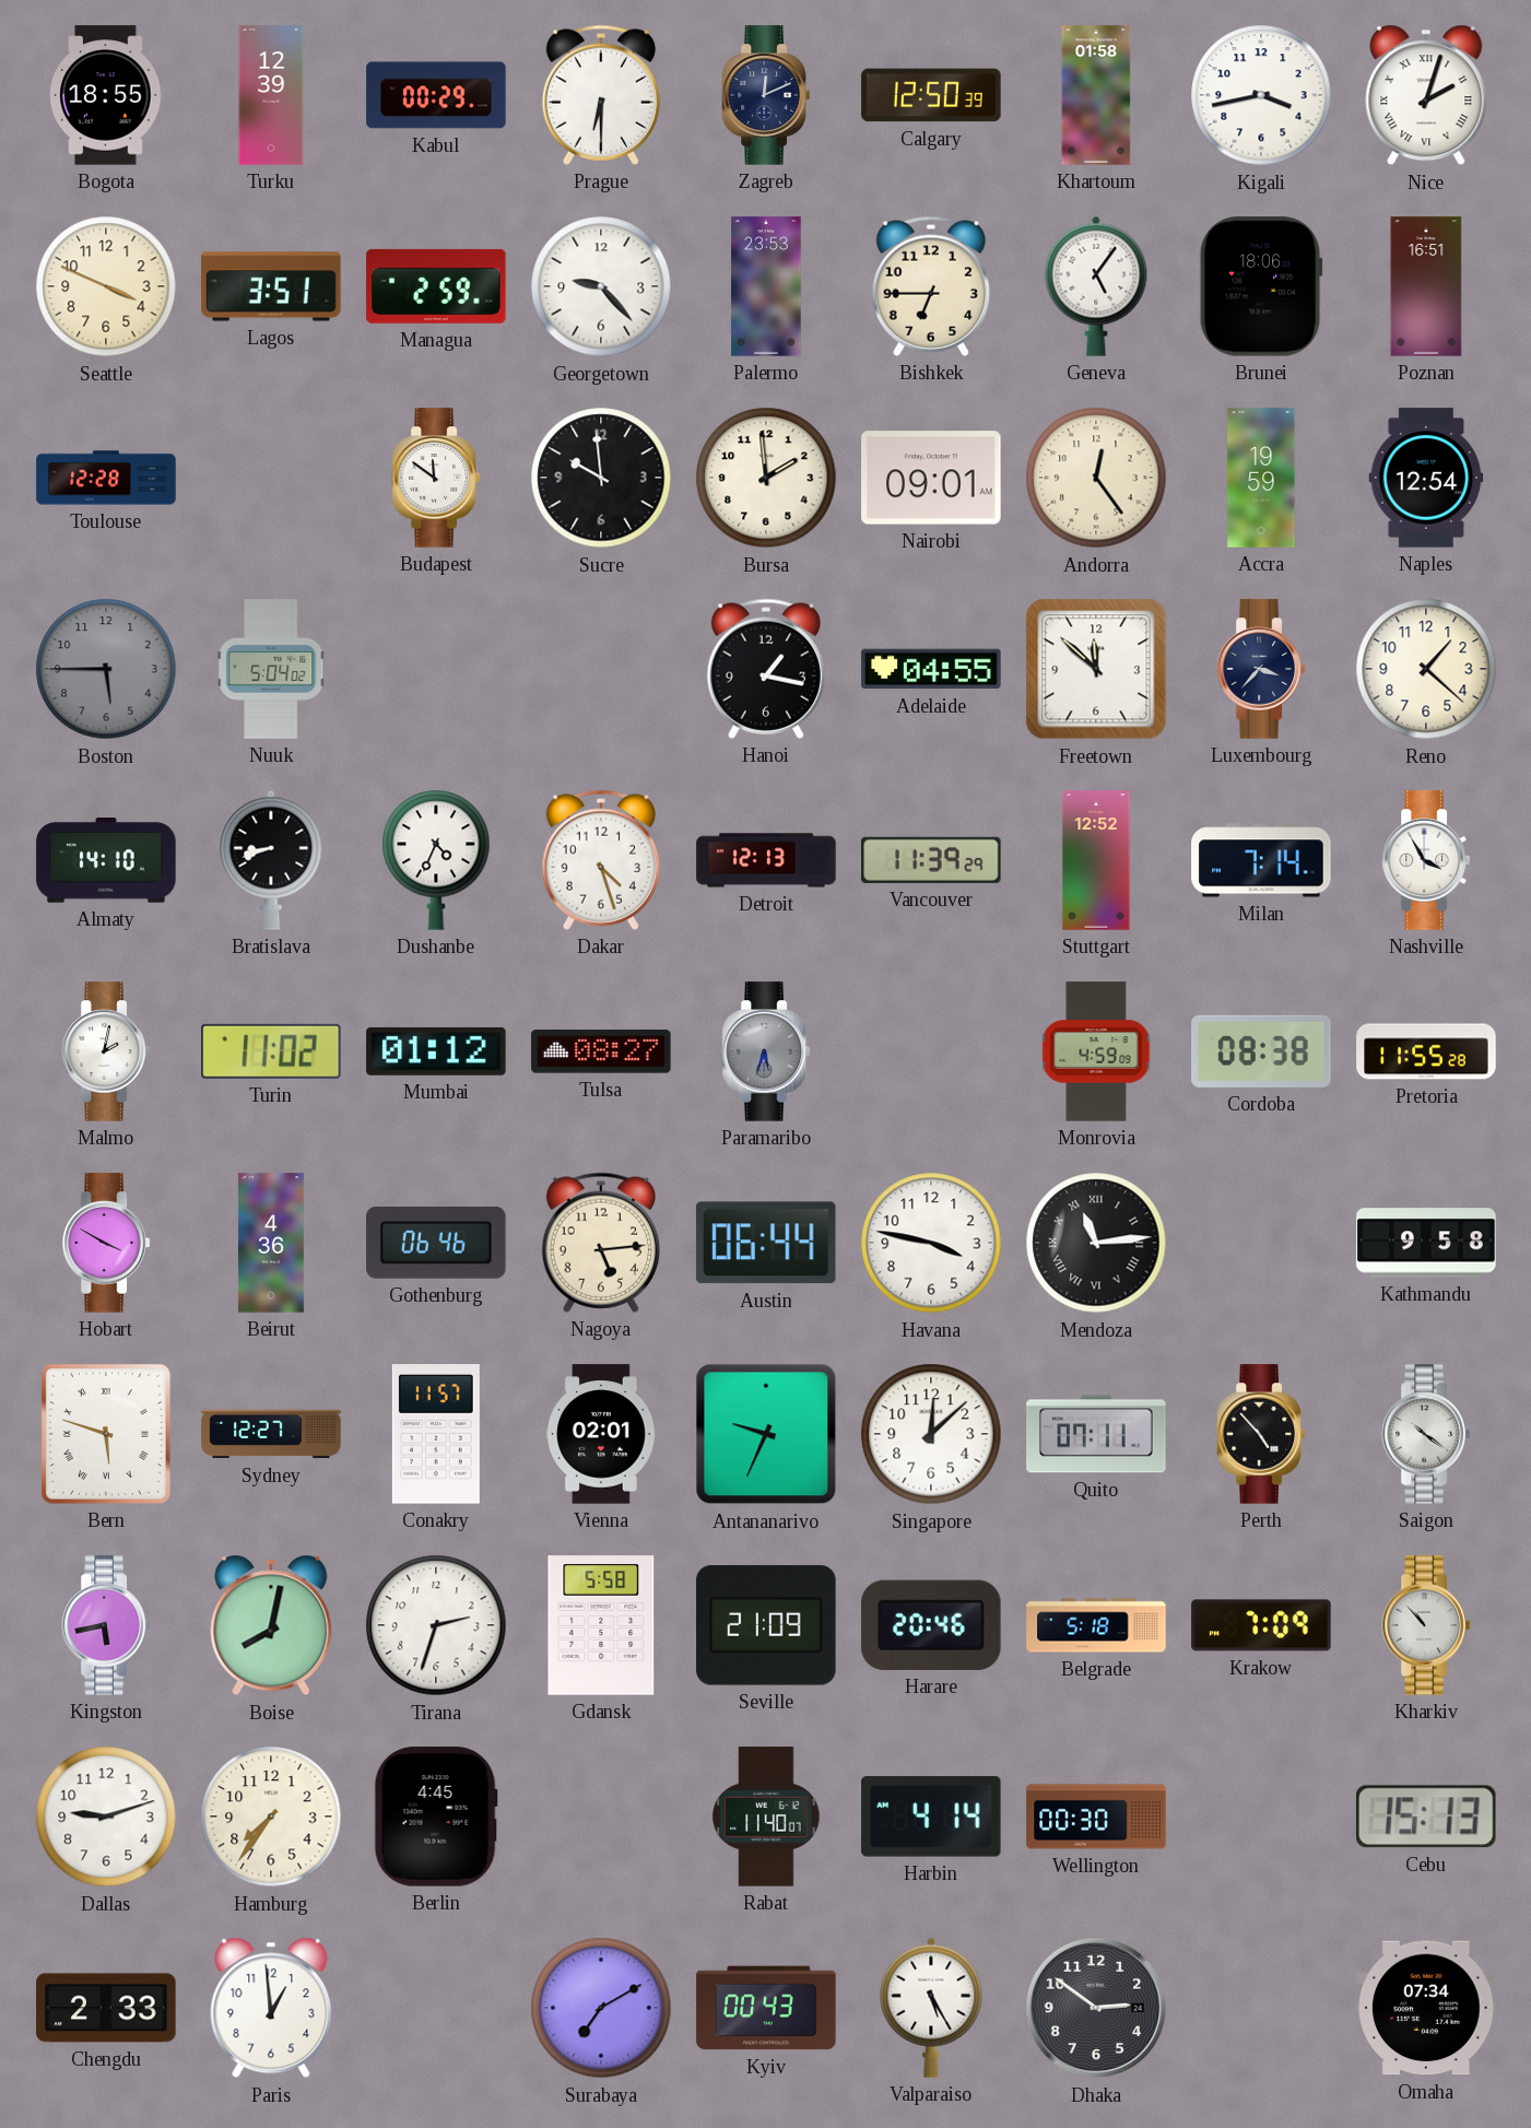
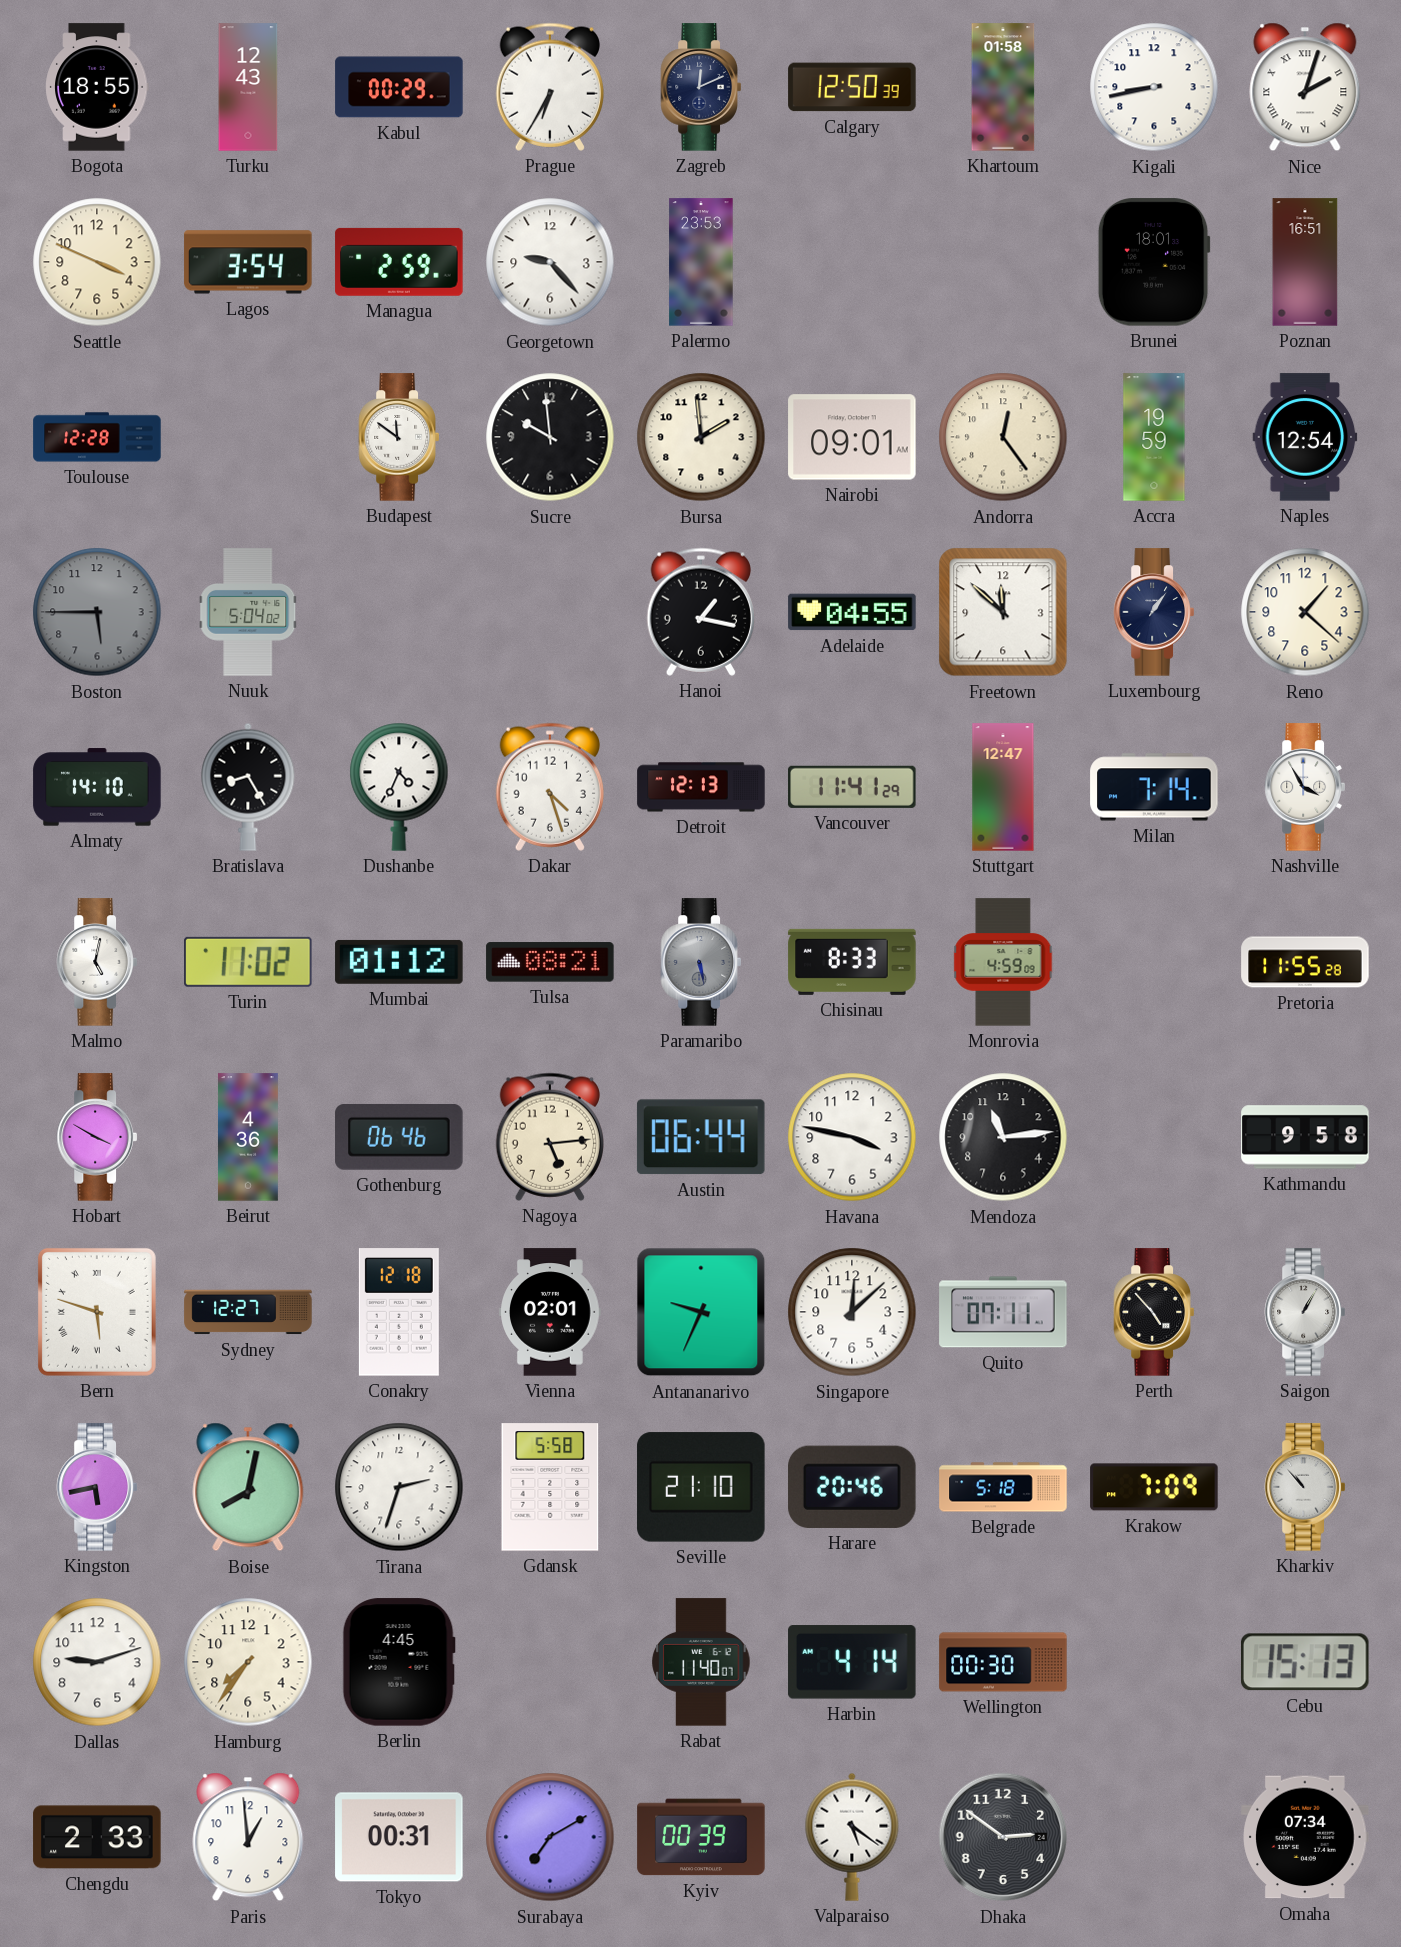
Turku: 12:39 -> 12:43
Prague: 6:30 -> 6:35
Kigali: 3:43 -> 8:43
Lagos: 3:51 -> 3:54
Bishkek: 6:45 -> none
Geneva: 5:06 -> none
Brunei: 18:06 -> 18:01
Luxembourg: 3:37 -> 1:06
Bratislava: 8:42 -> 8:25
Vancouver: 11:39 -> 11:41
Stuttgart: 12:52 -> 12:47
Malmo: 2:02 -> 5:02
Tulsa: 08:27 -> 08:21
Paramaribo: 5:33 -> 5:28
Chisinau: none -> 8:33
Cordoba: 08:38 -> none
Mendoza numerals: Roman -> Arabic
Conakry: 11:57 -> 12:18
Saigon: 10:21 -> 1:05
Seville: 21:09 -> 21:10
Tokyo: none -> 00:31
Kyiv: 00:43 -> 00:39
Valparaiso: 5:25 -> 5:21
